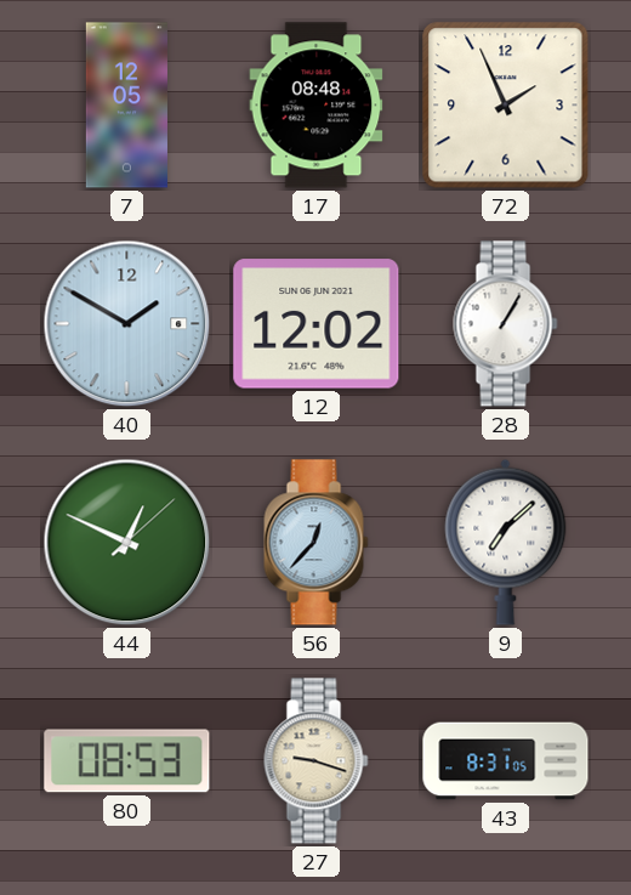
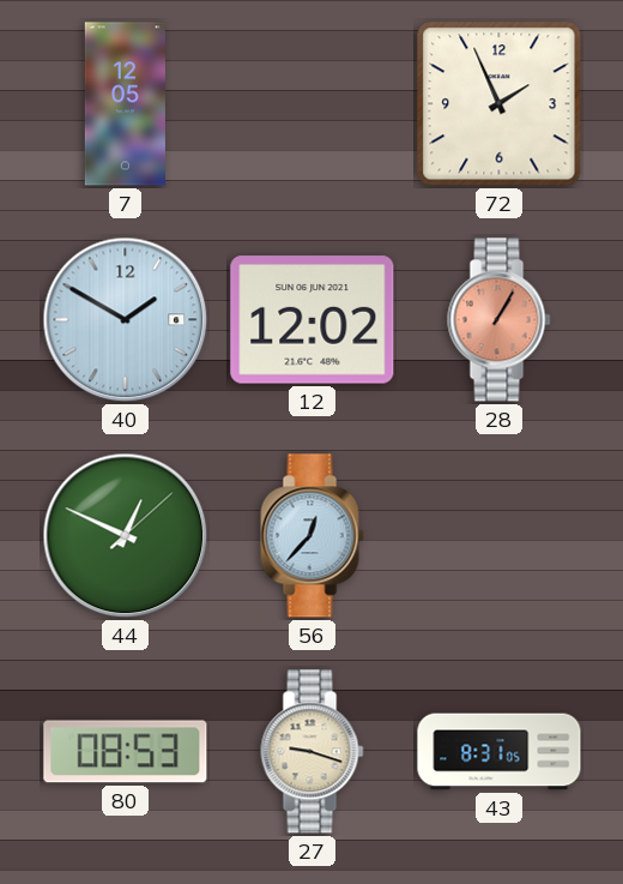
17: 08:48 -> none
28 dial: white -> salmon
9: 7:08 -> none
